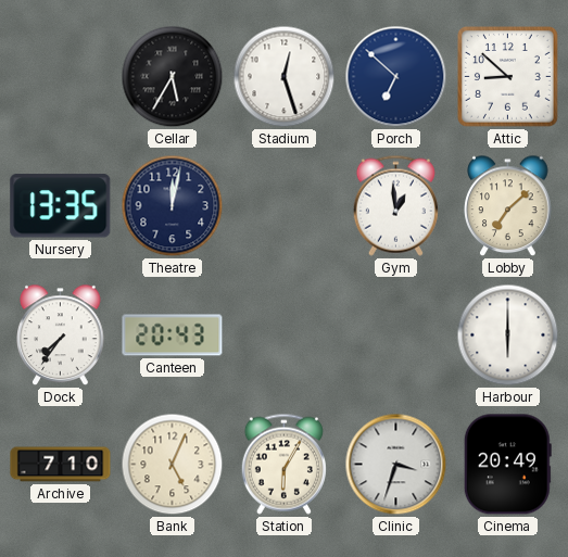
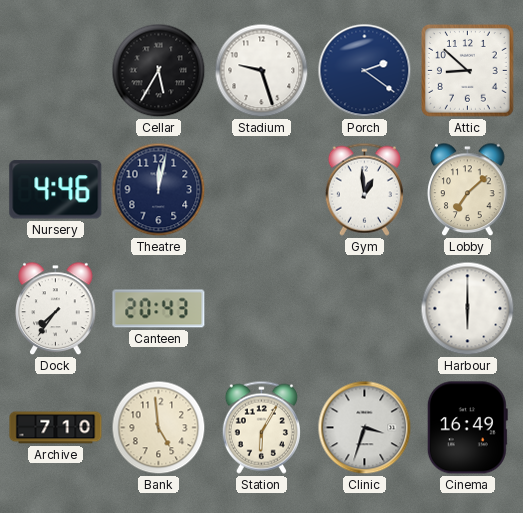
Stadium: 12:27 -> 9:27
Porch: 6:52 -> 2:21
Nursery: 13:35 -> 4:46
Bank: 5:04 -> 4:59
Cinema: 20:49 -> 16:49
